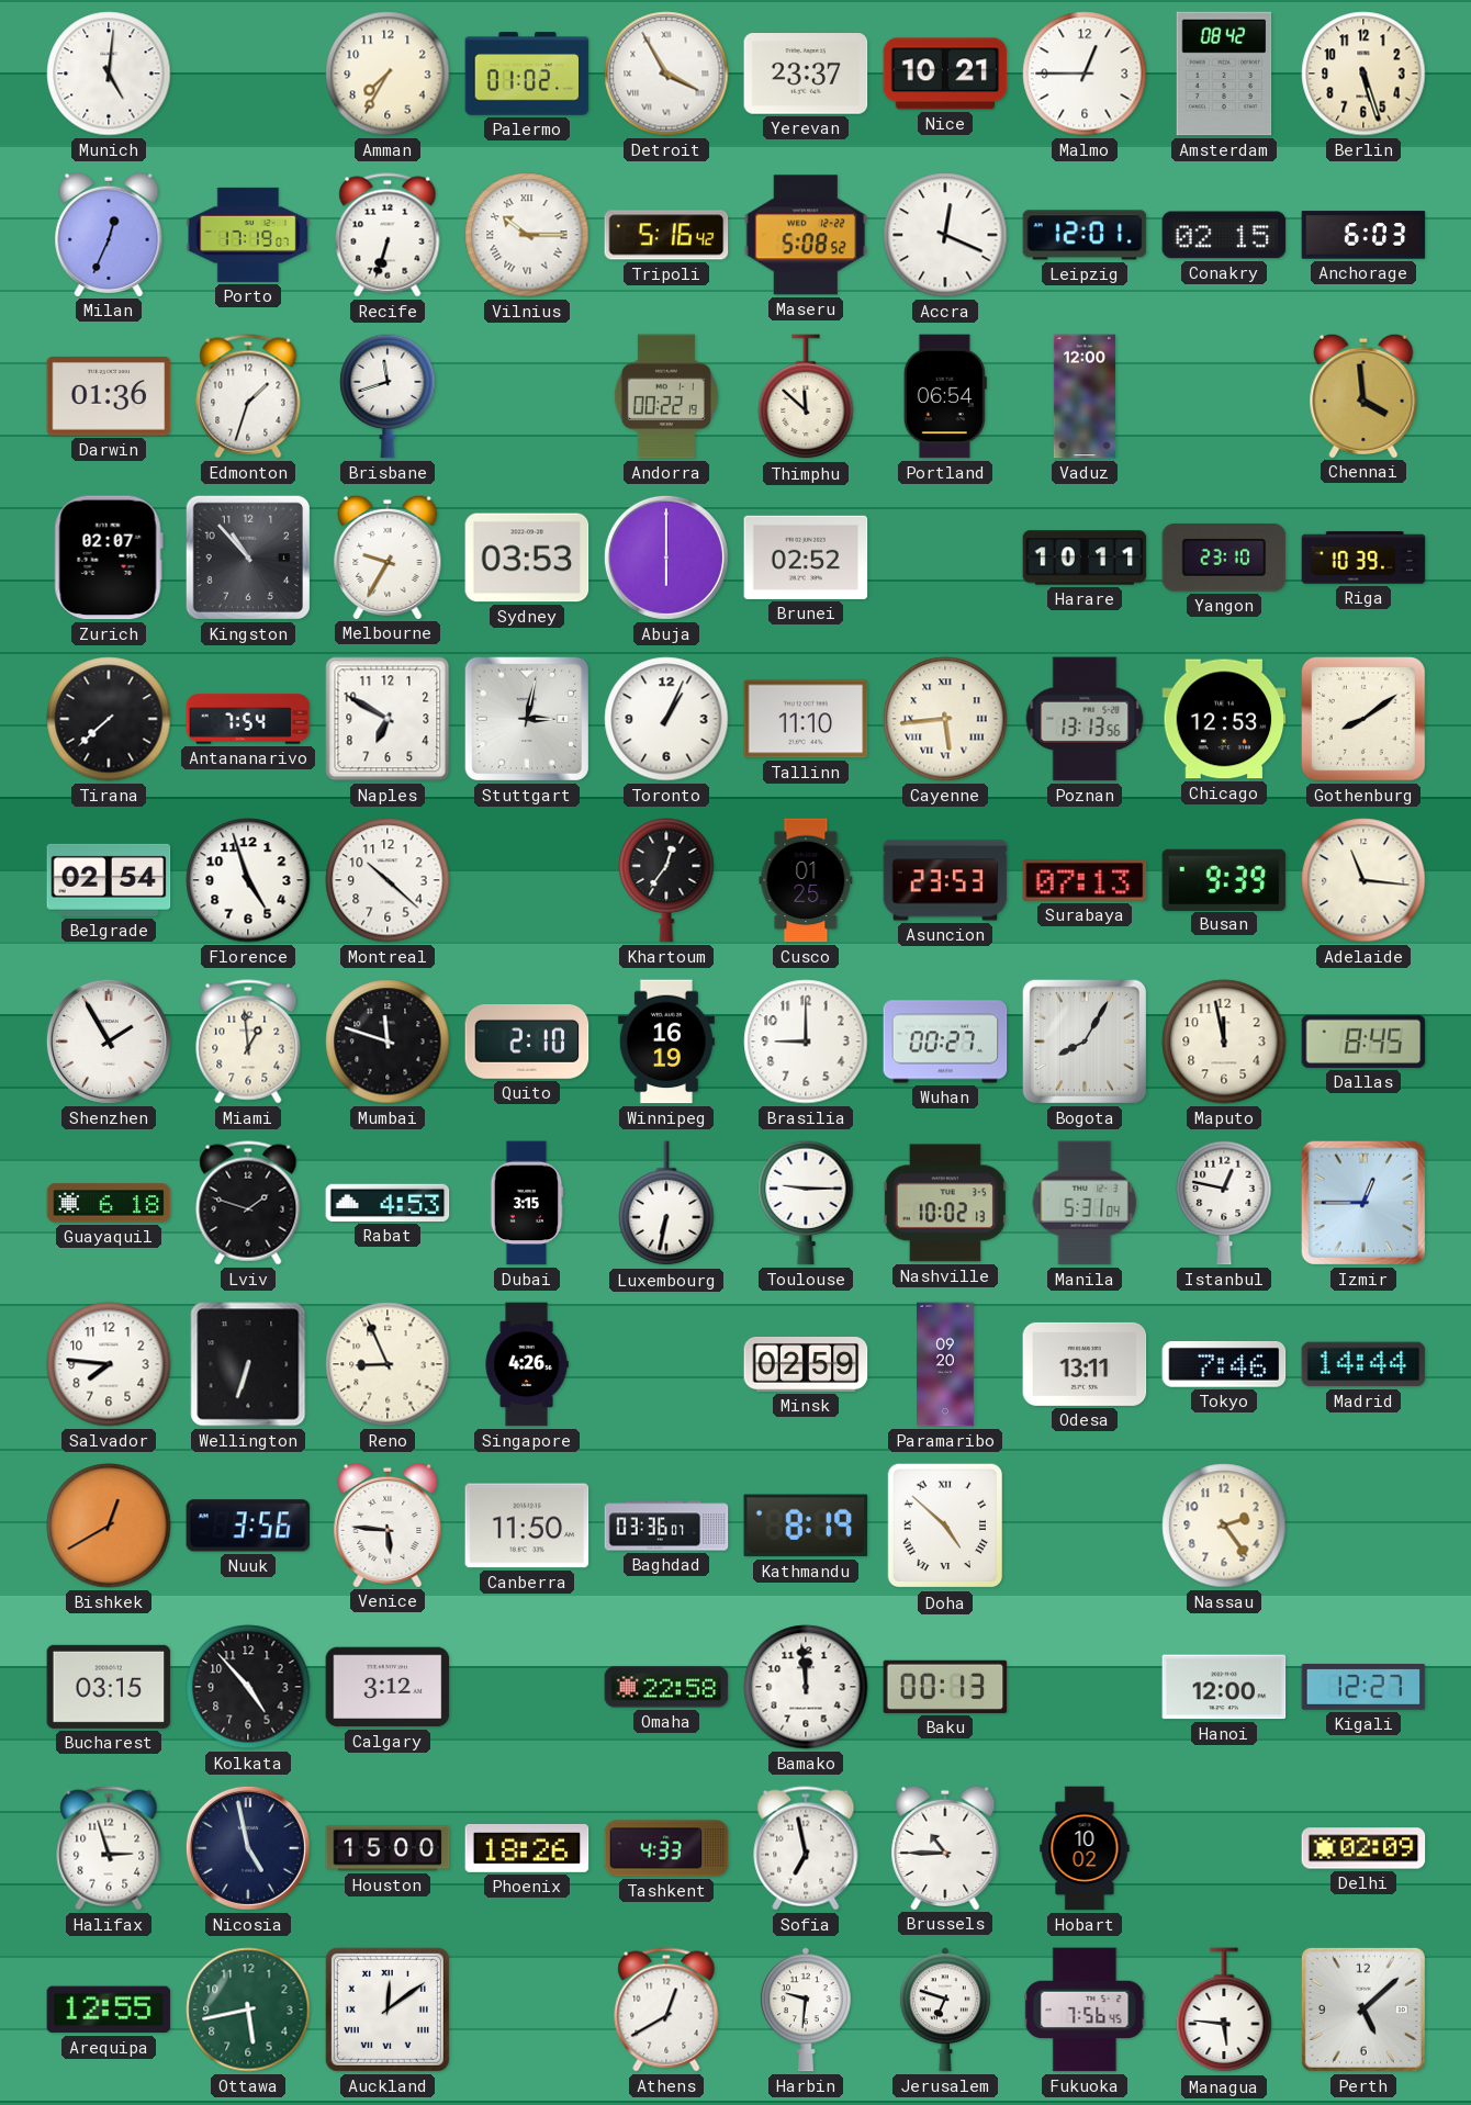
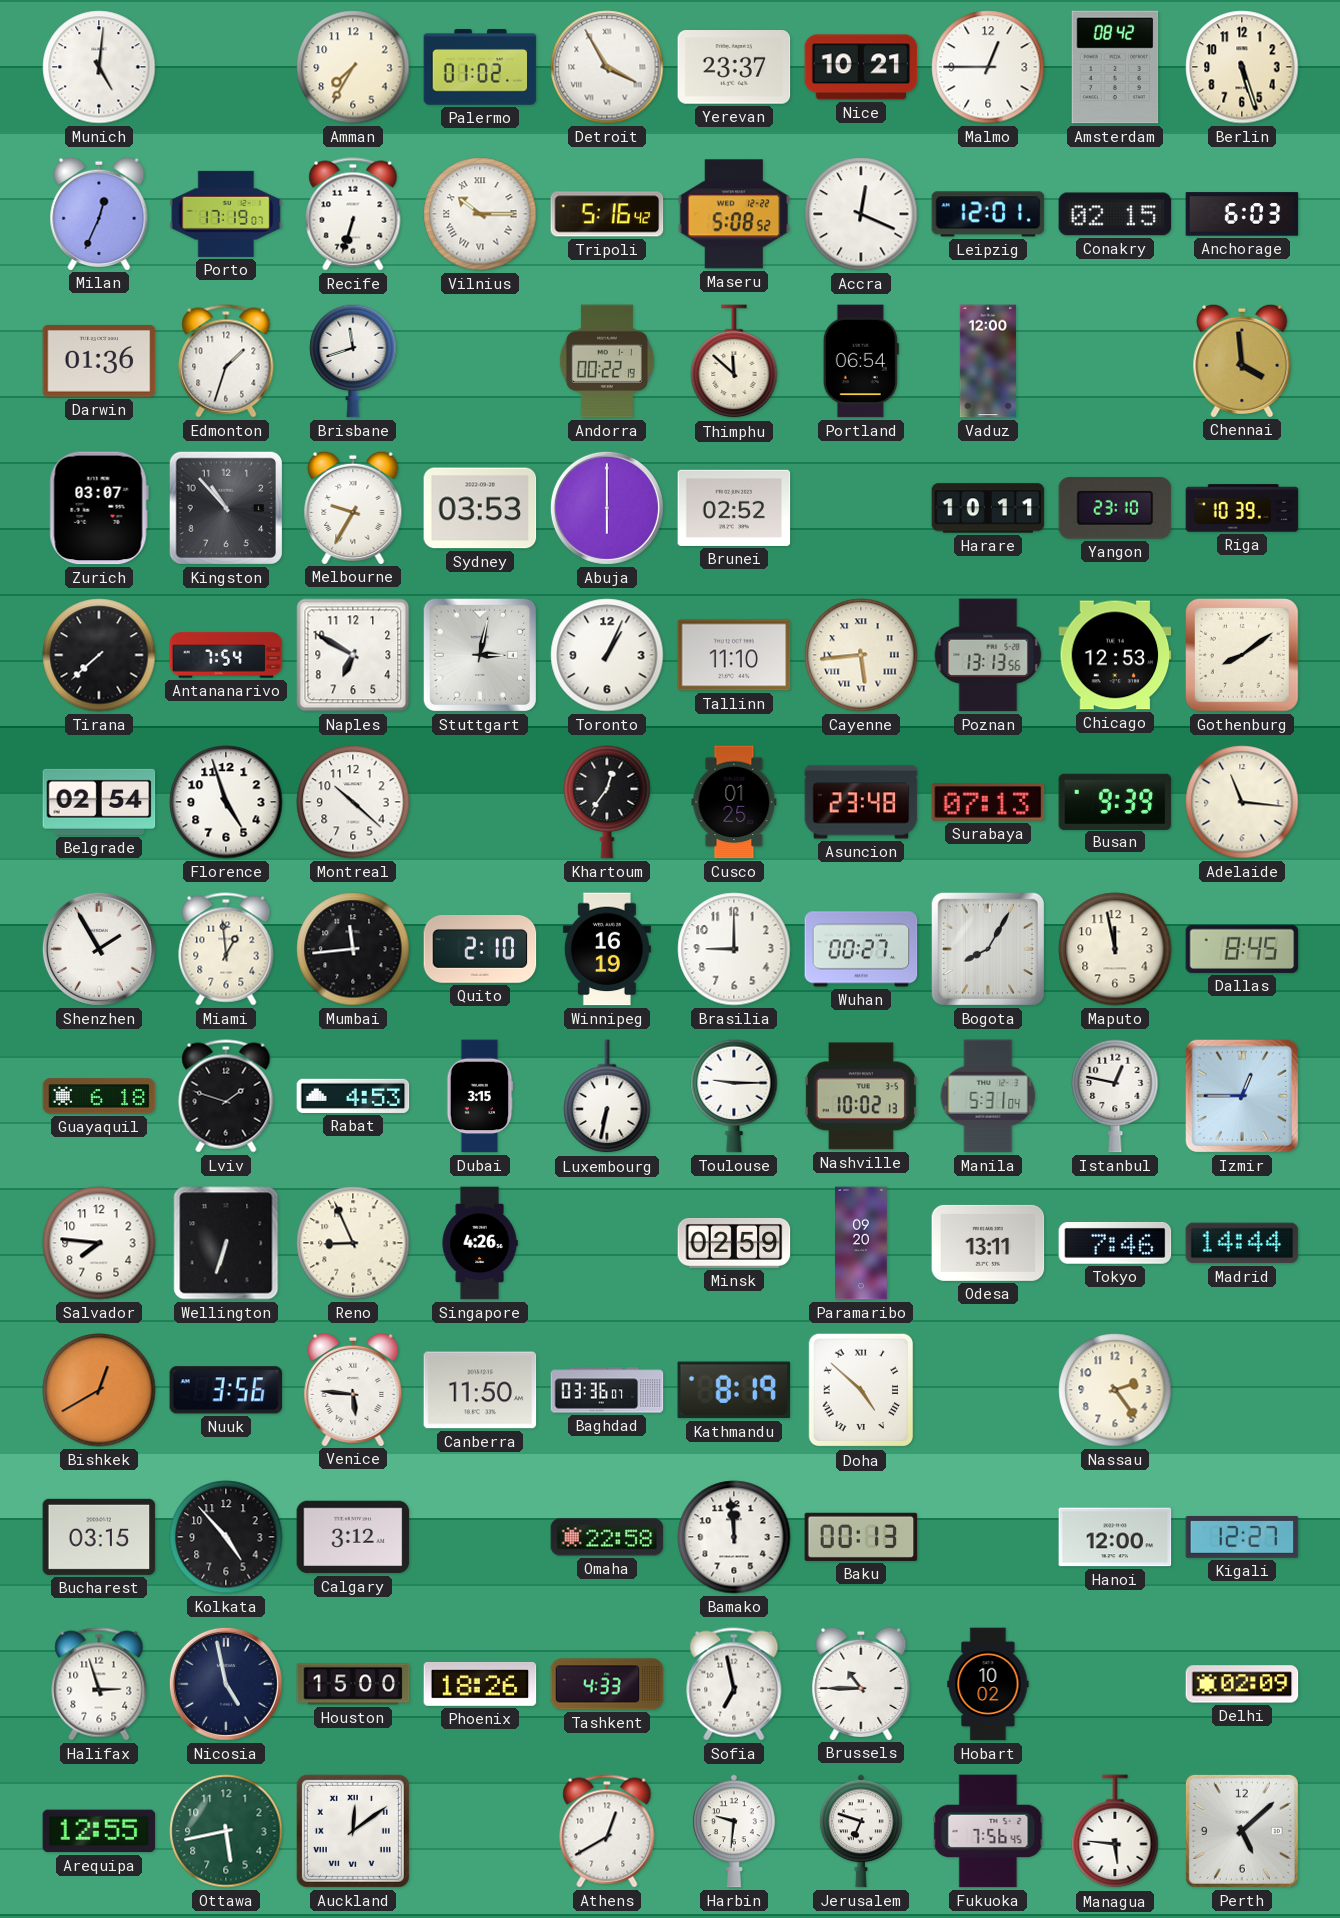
Zurich: 02:07 -> 03:07
Asuncion: 23:53 -> 23:48
Mumbai: 11:48 -> 11:44
